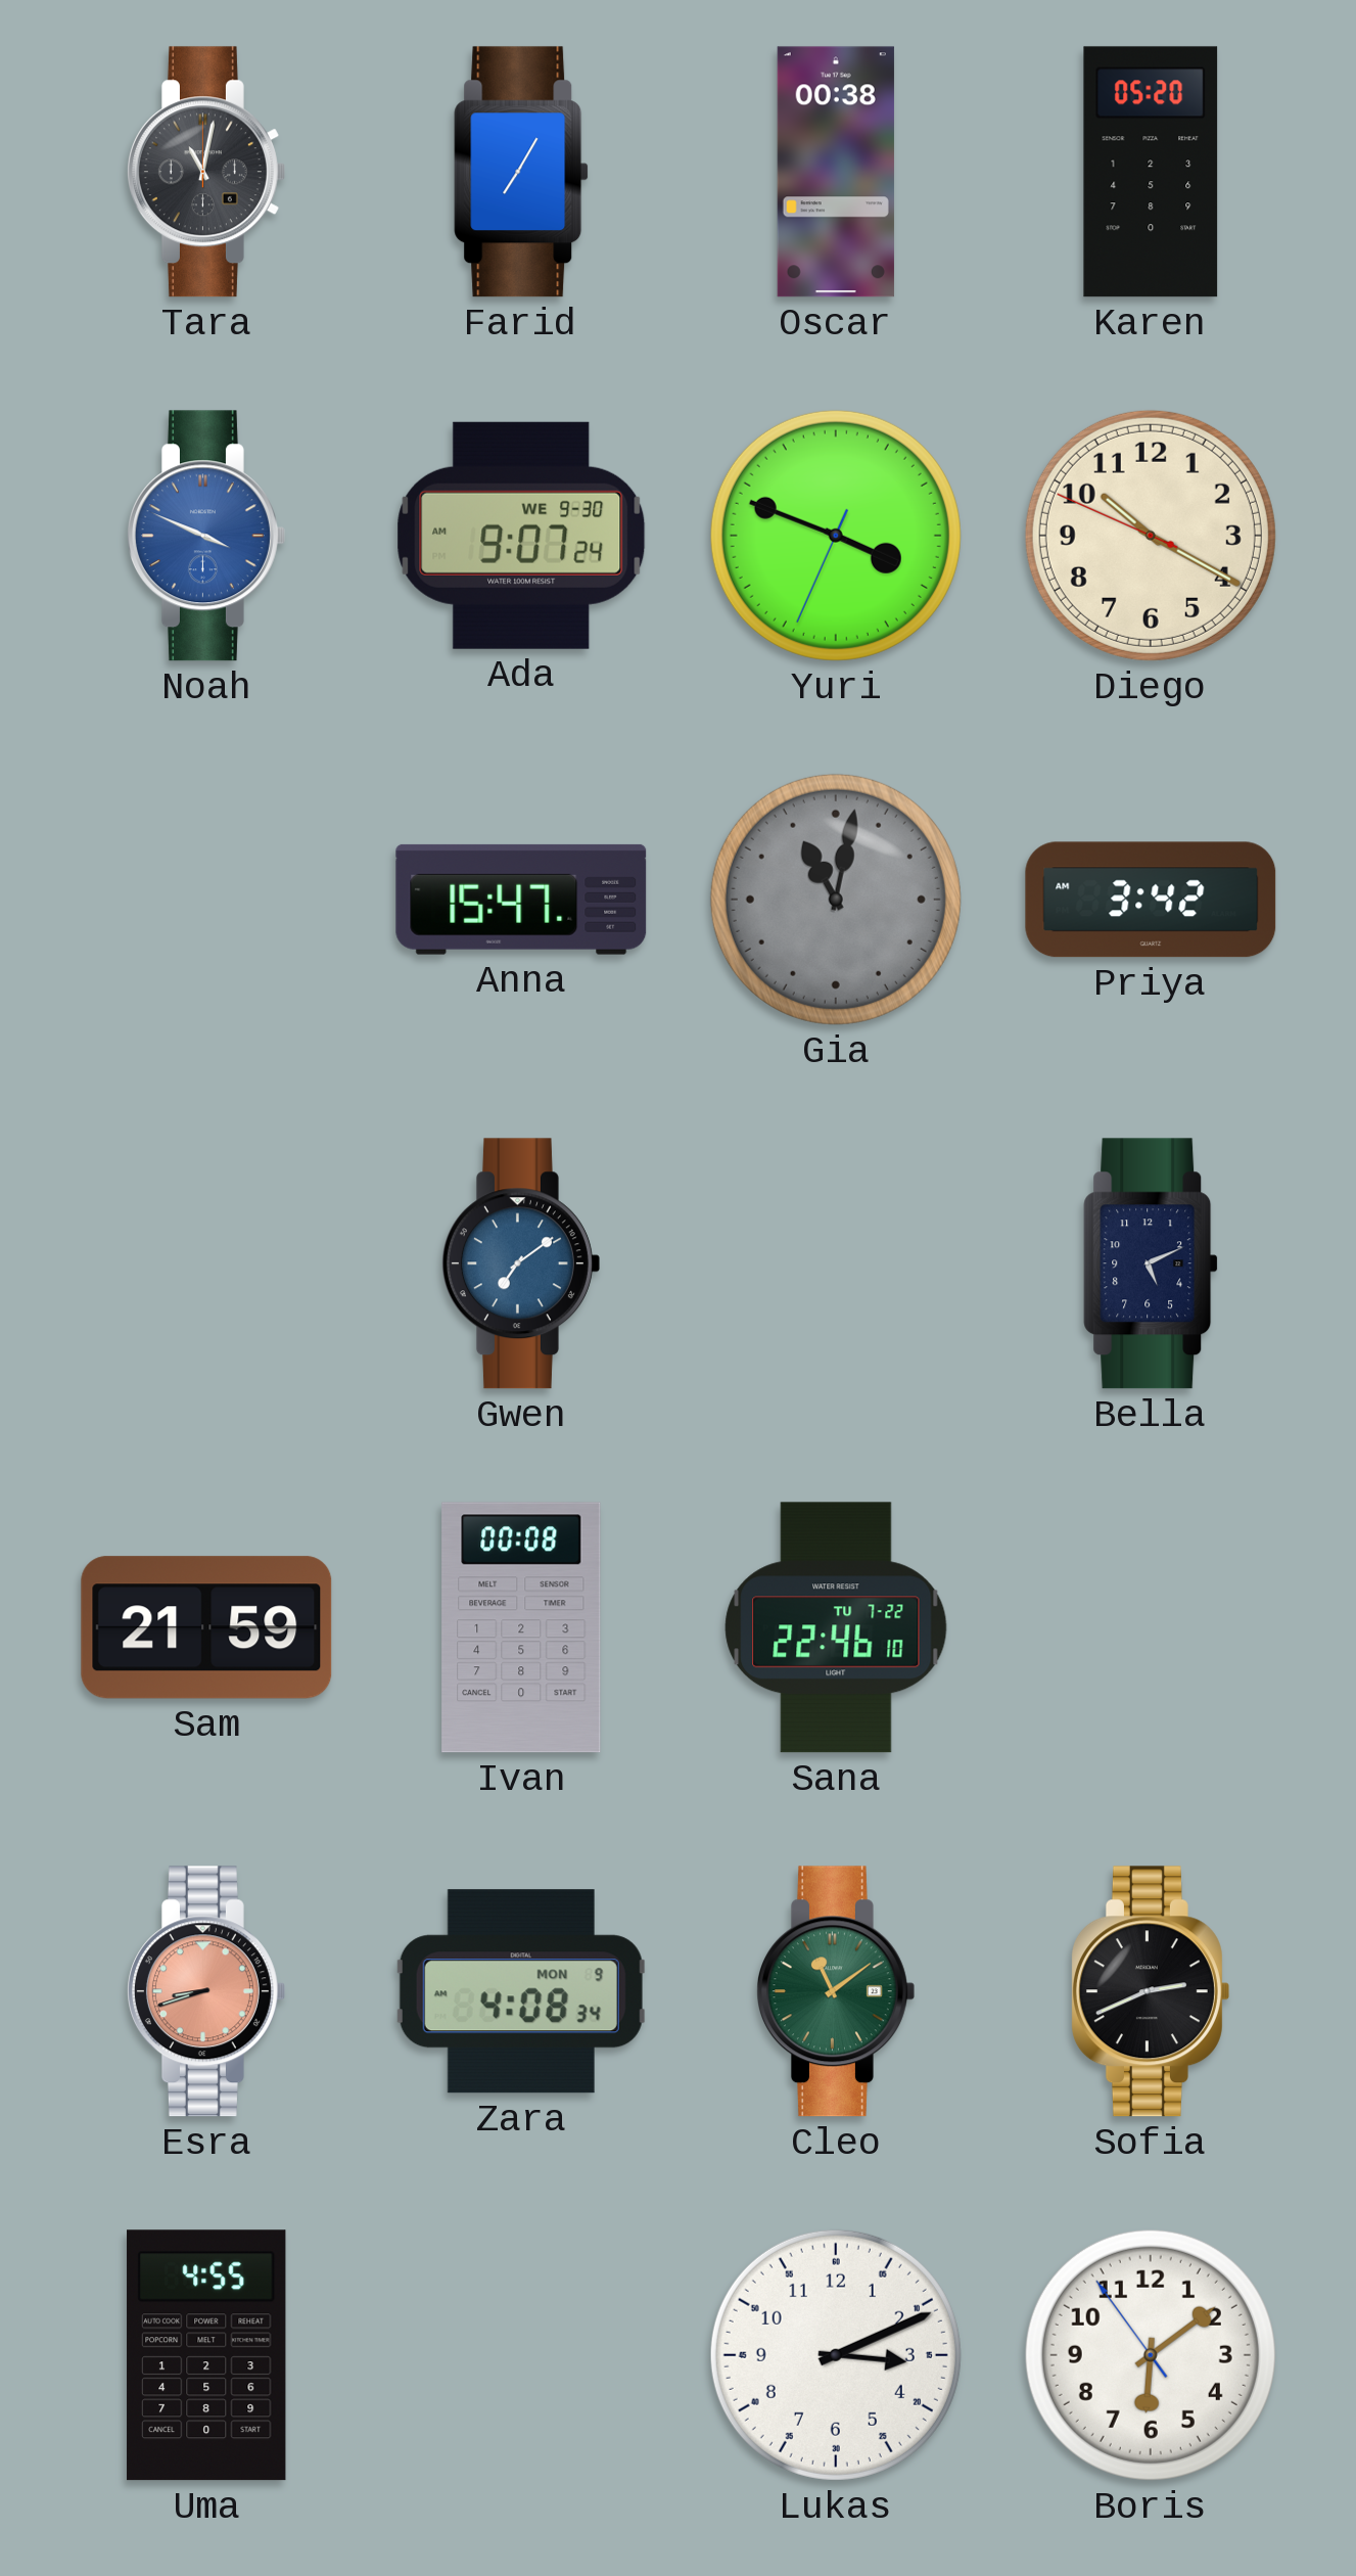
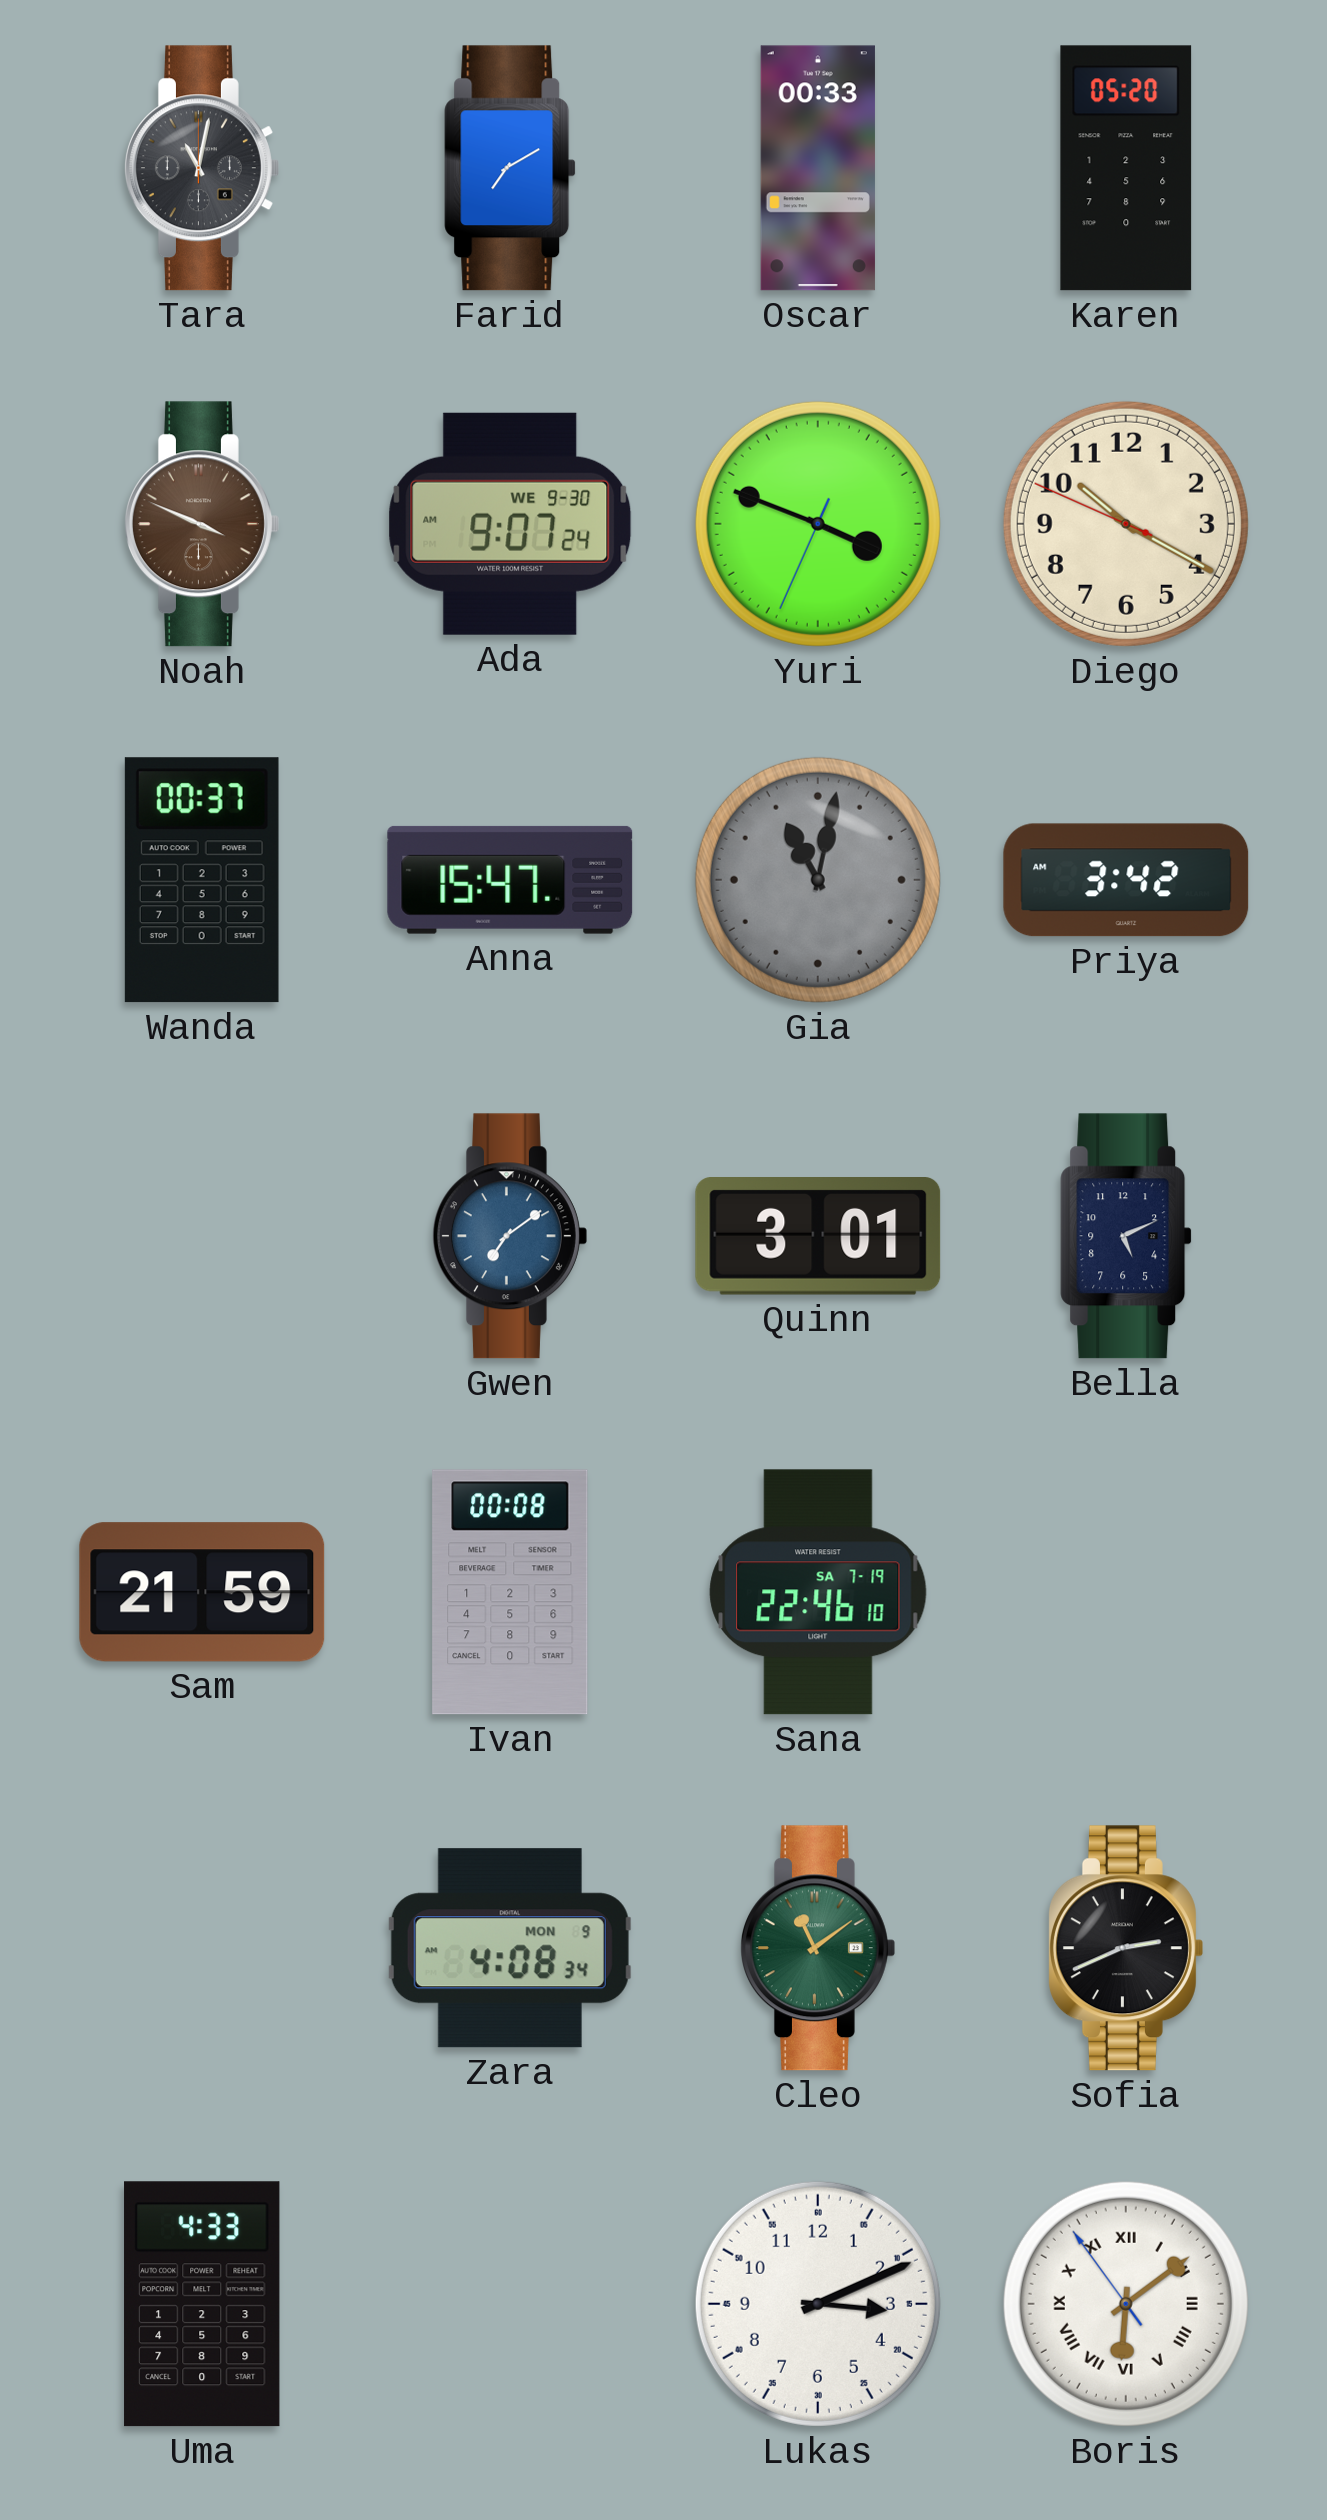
Farid: 7:05 -> 7:10
Oscar: 00:38 -> 00:33
Noah dial: blue -> brown
Wanda: none -> 00:37
Quinn: none -> 3:01
Sana date: TU 7-22 -> SA 7-19
Esra: 8:42 -> none
Uma: 4:55 -> 4:33
Boris numerals: Arabic -> Roman
